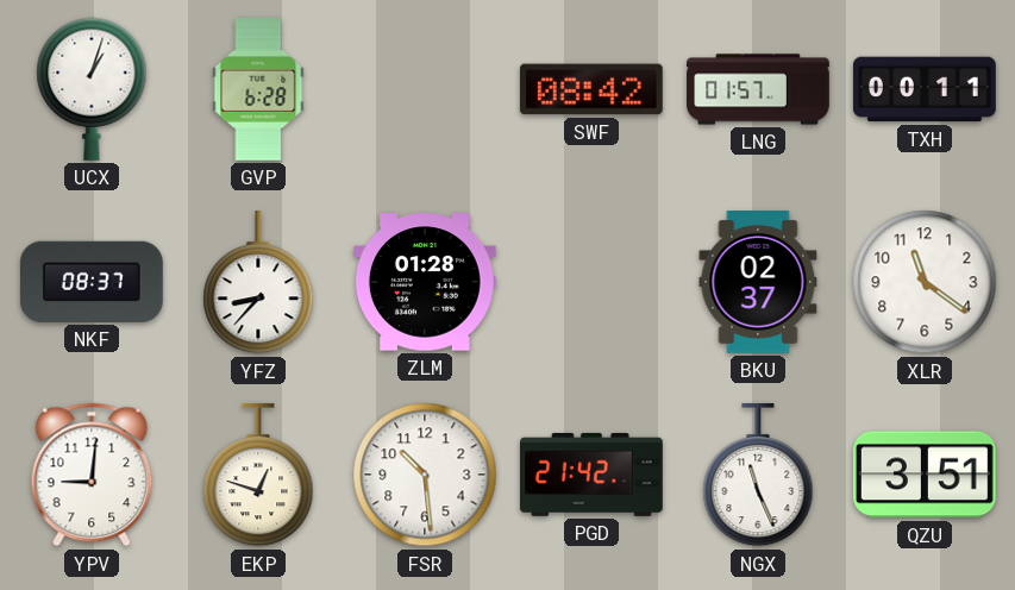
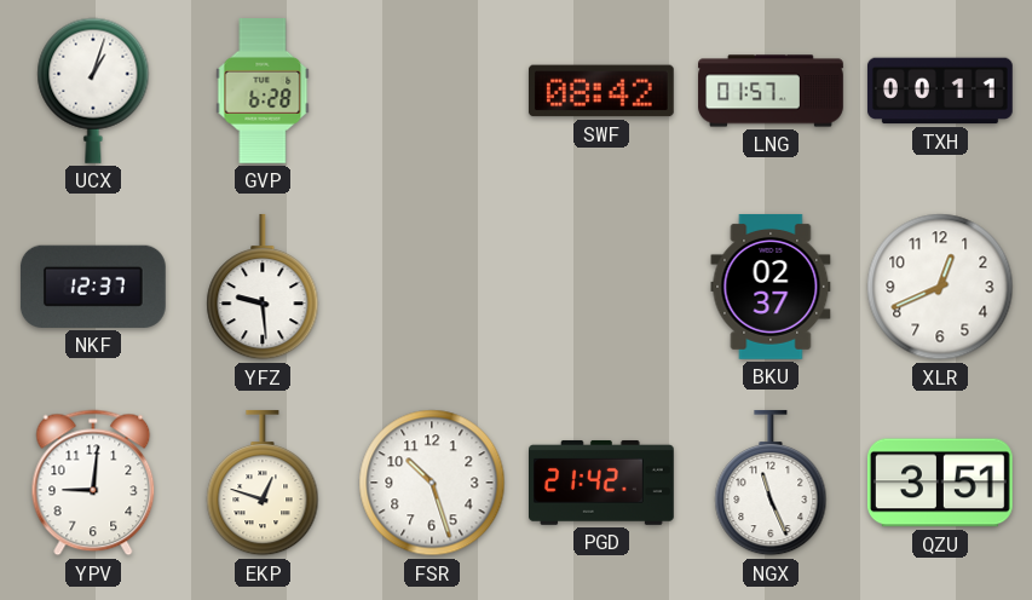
NKF: 08:37 -> 12:37
YFZ: 8:37 -> 9:29
ZLM: 01:28 -> none
XLR: 11:21 -> 12:41
FSR: 10:29 -> 10:27
